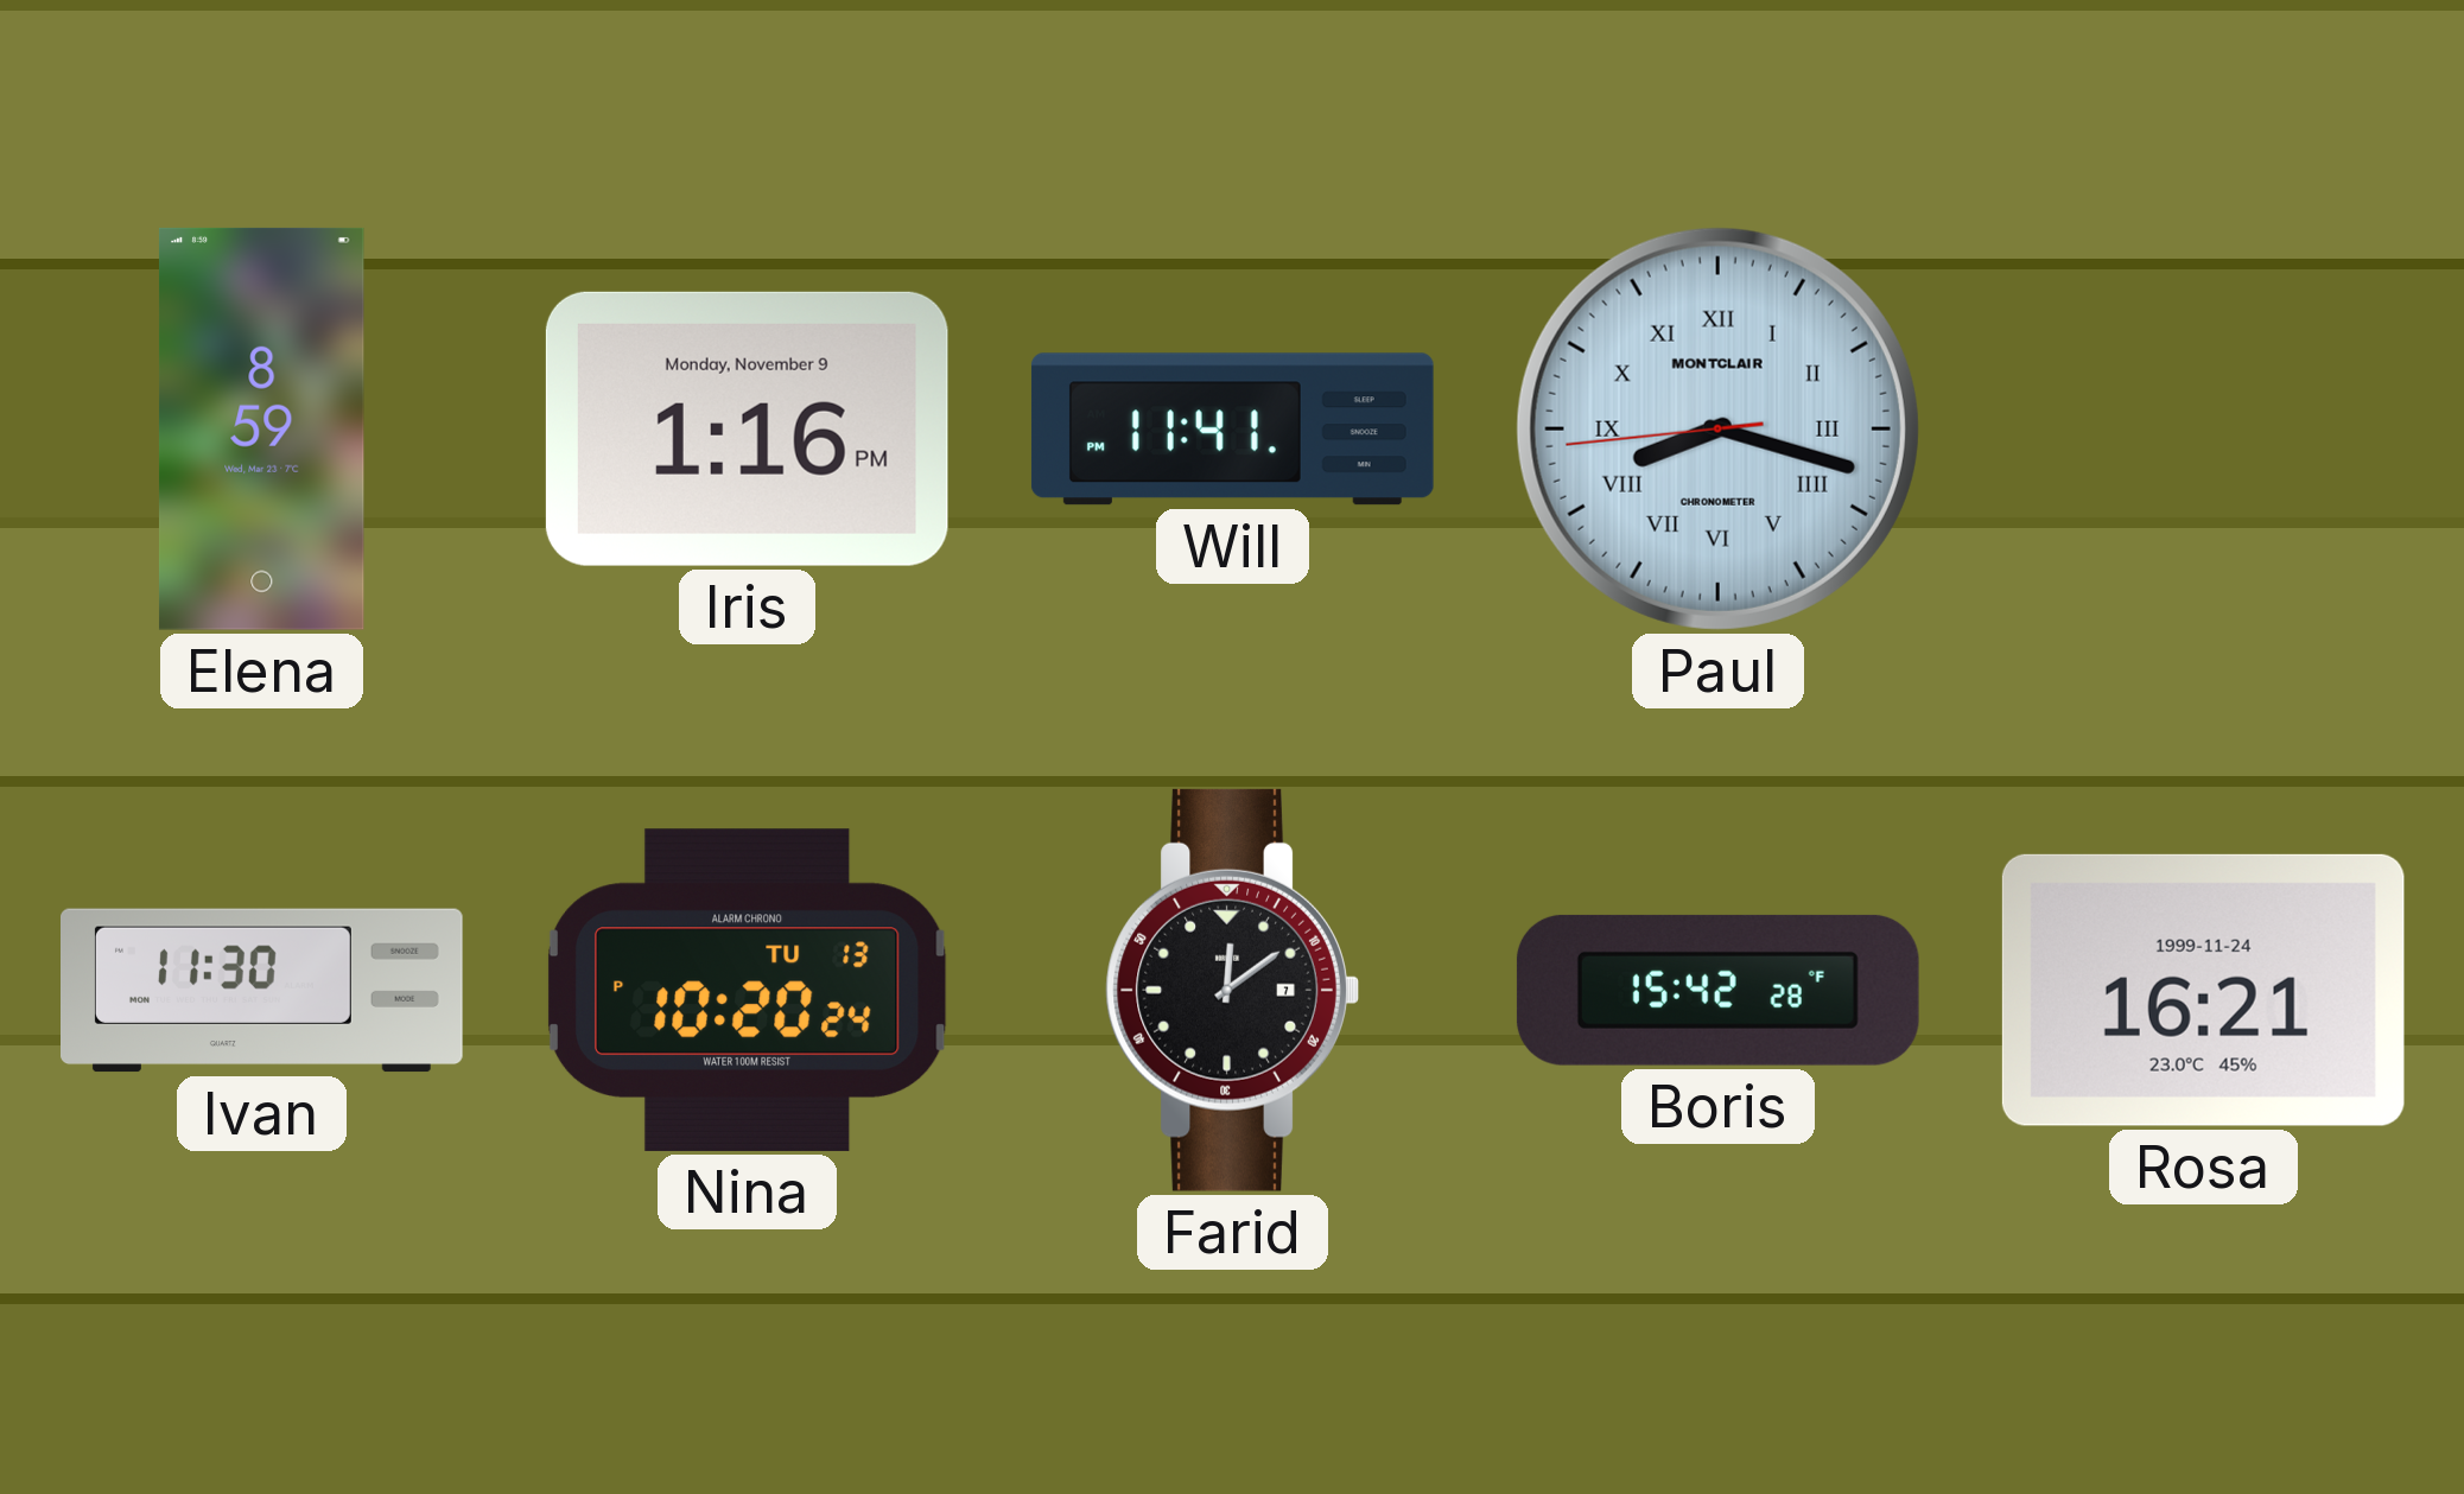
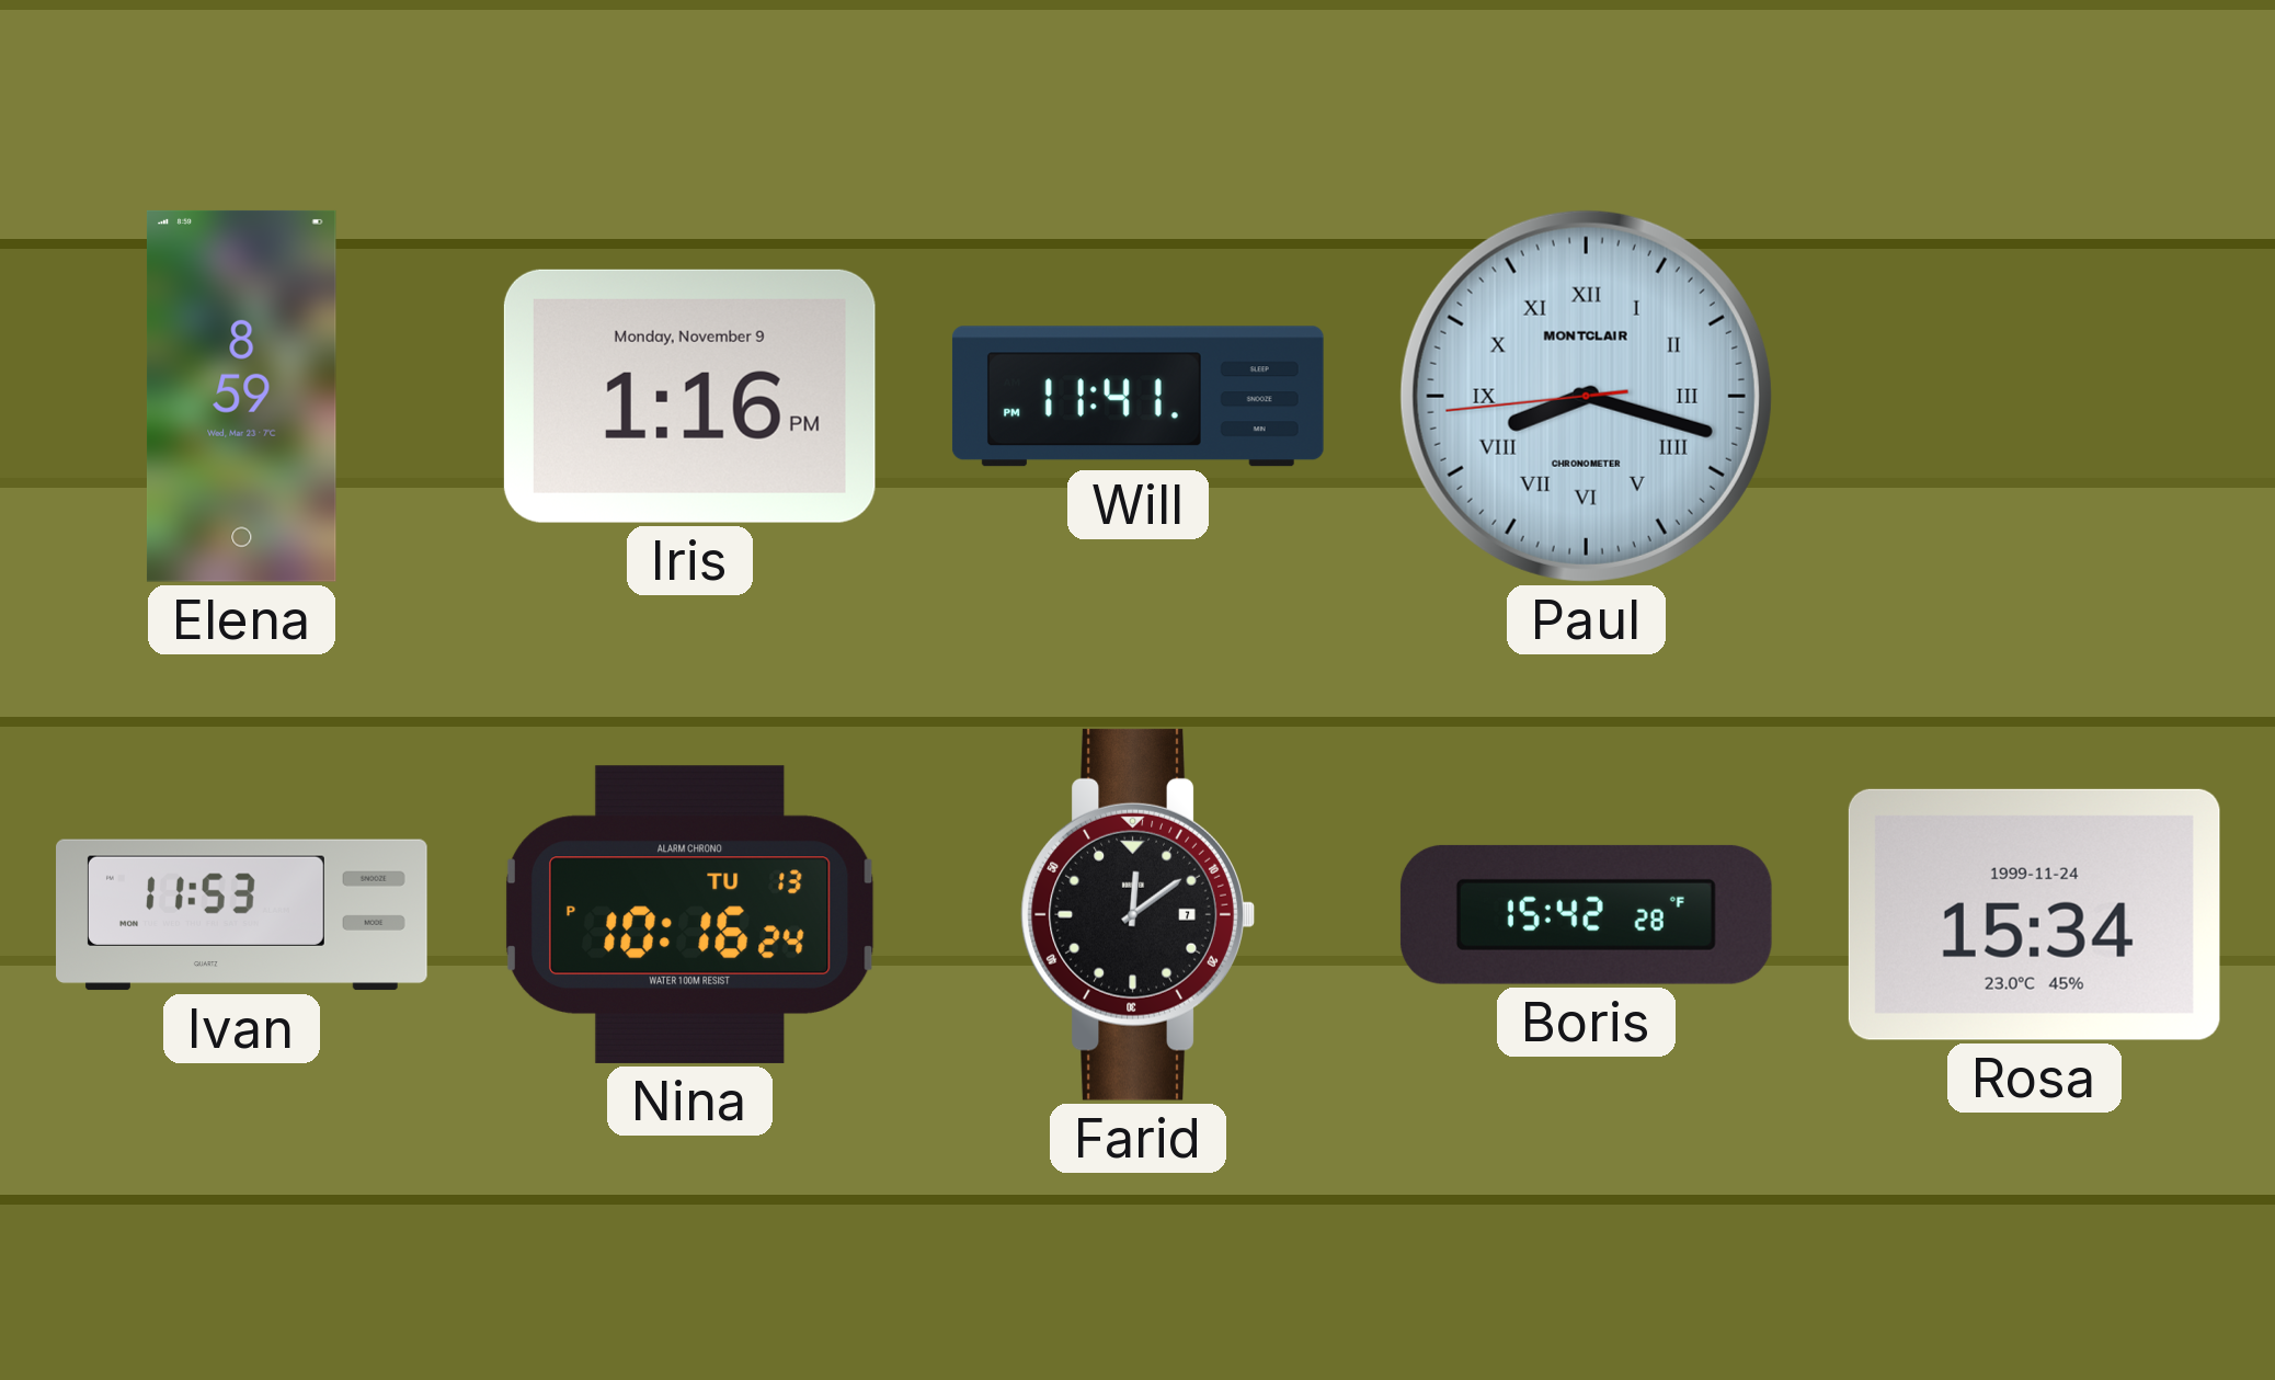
Ivan: 11:30 -> 11:53
Nina: 10:20 -> 10:16
Rosa: 16:21 -> 15:34
